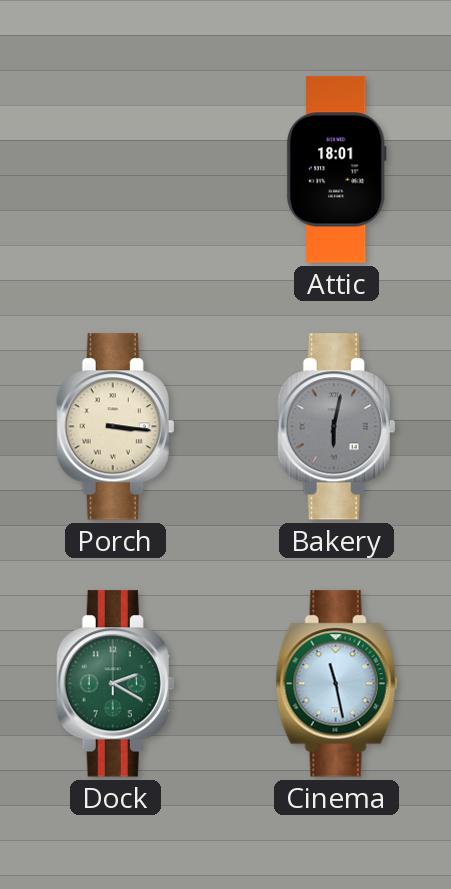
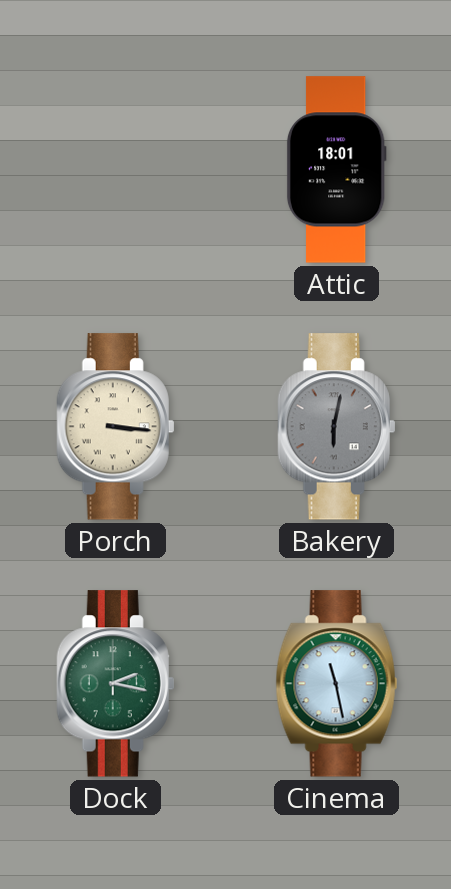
Dock: 2:20 -> 2:17
